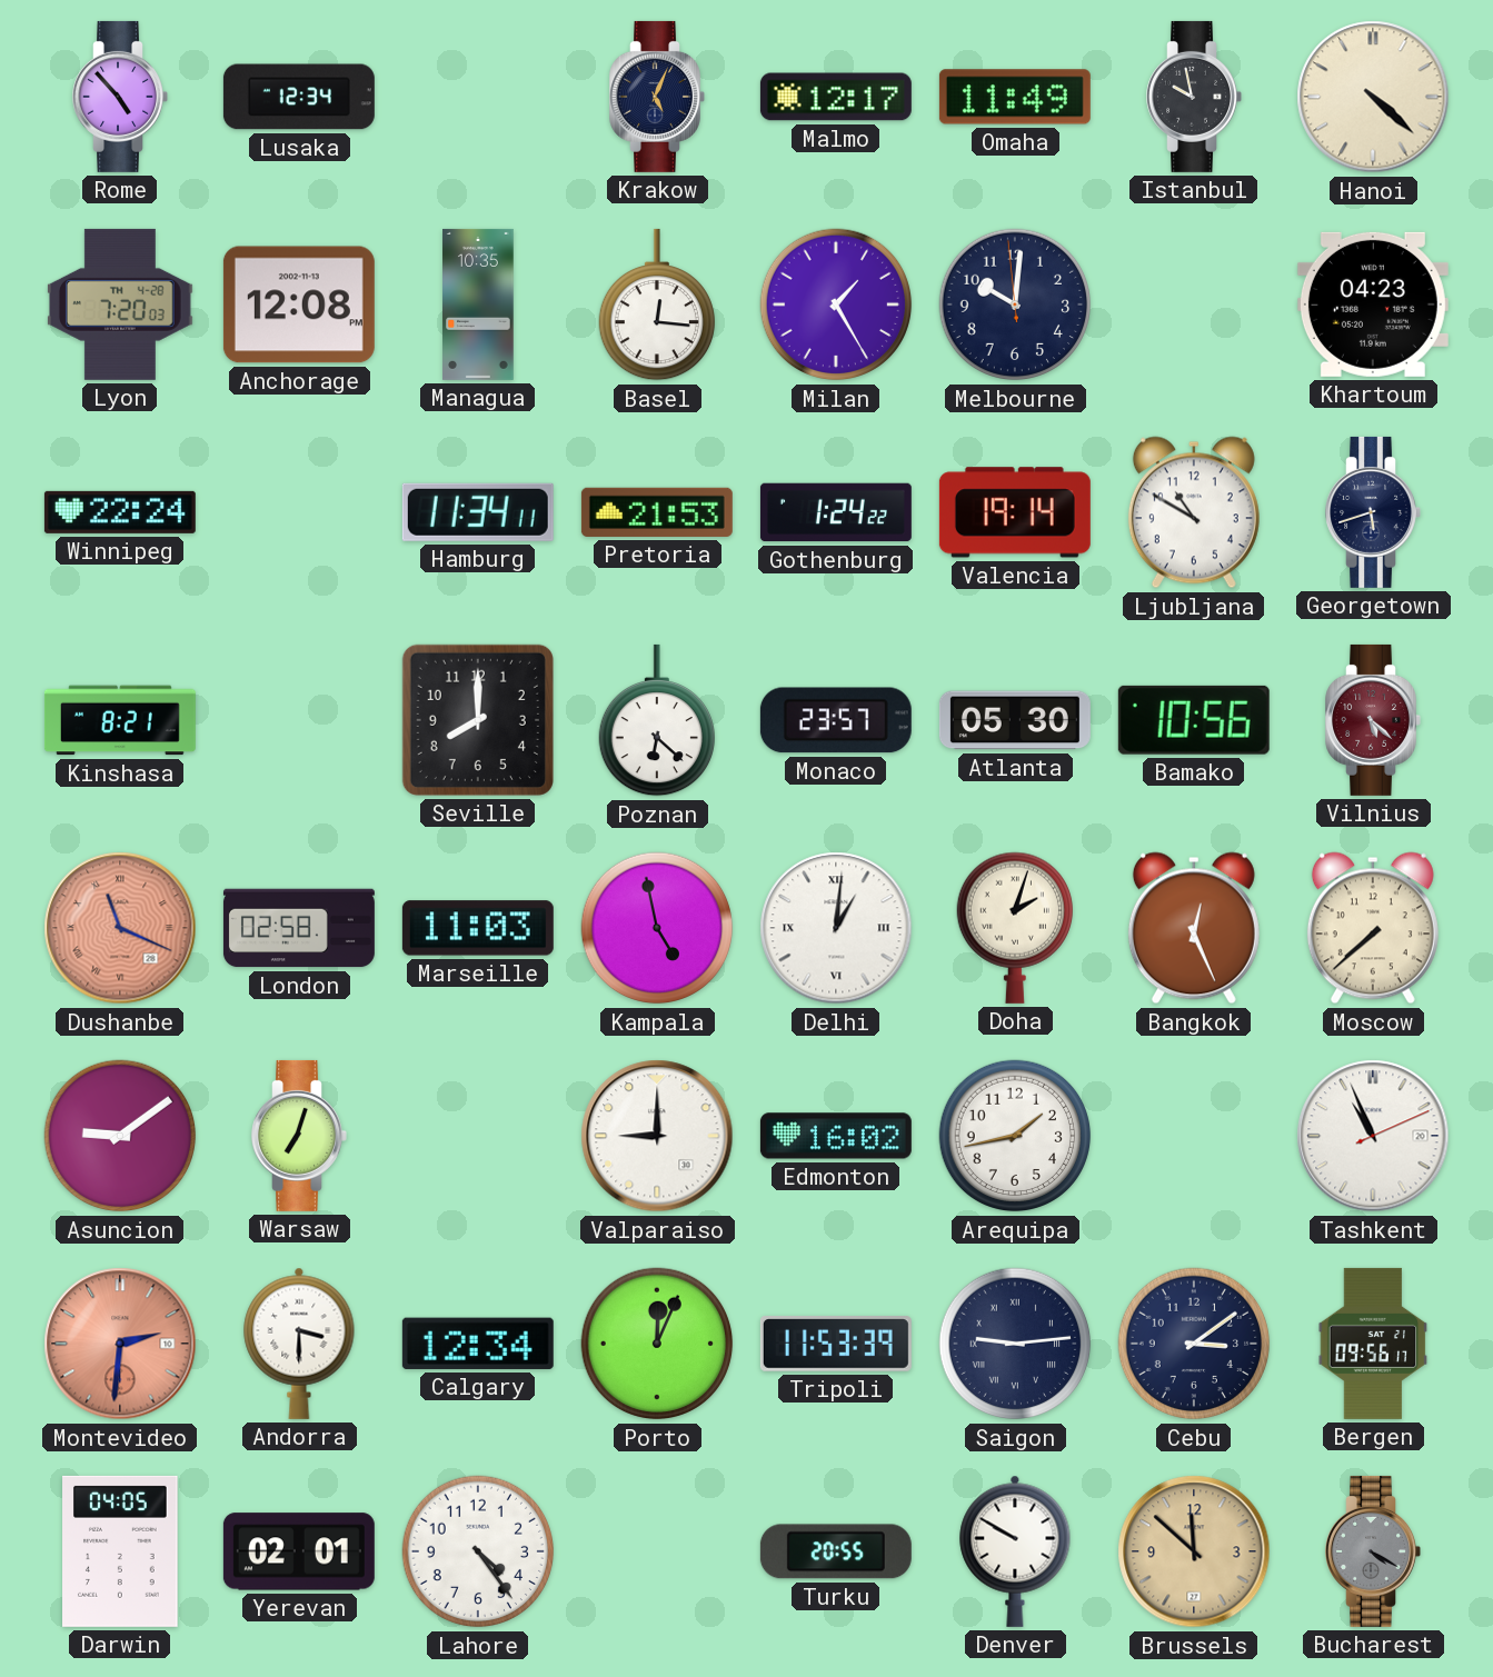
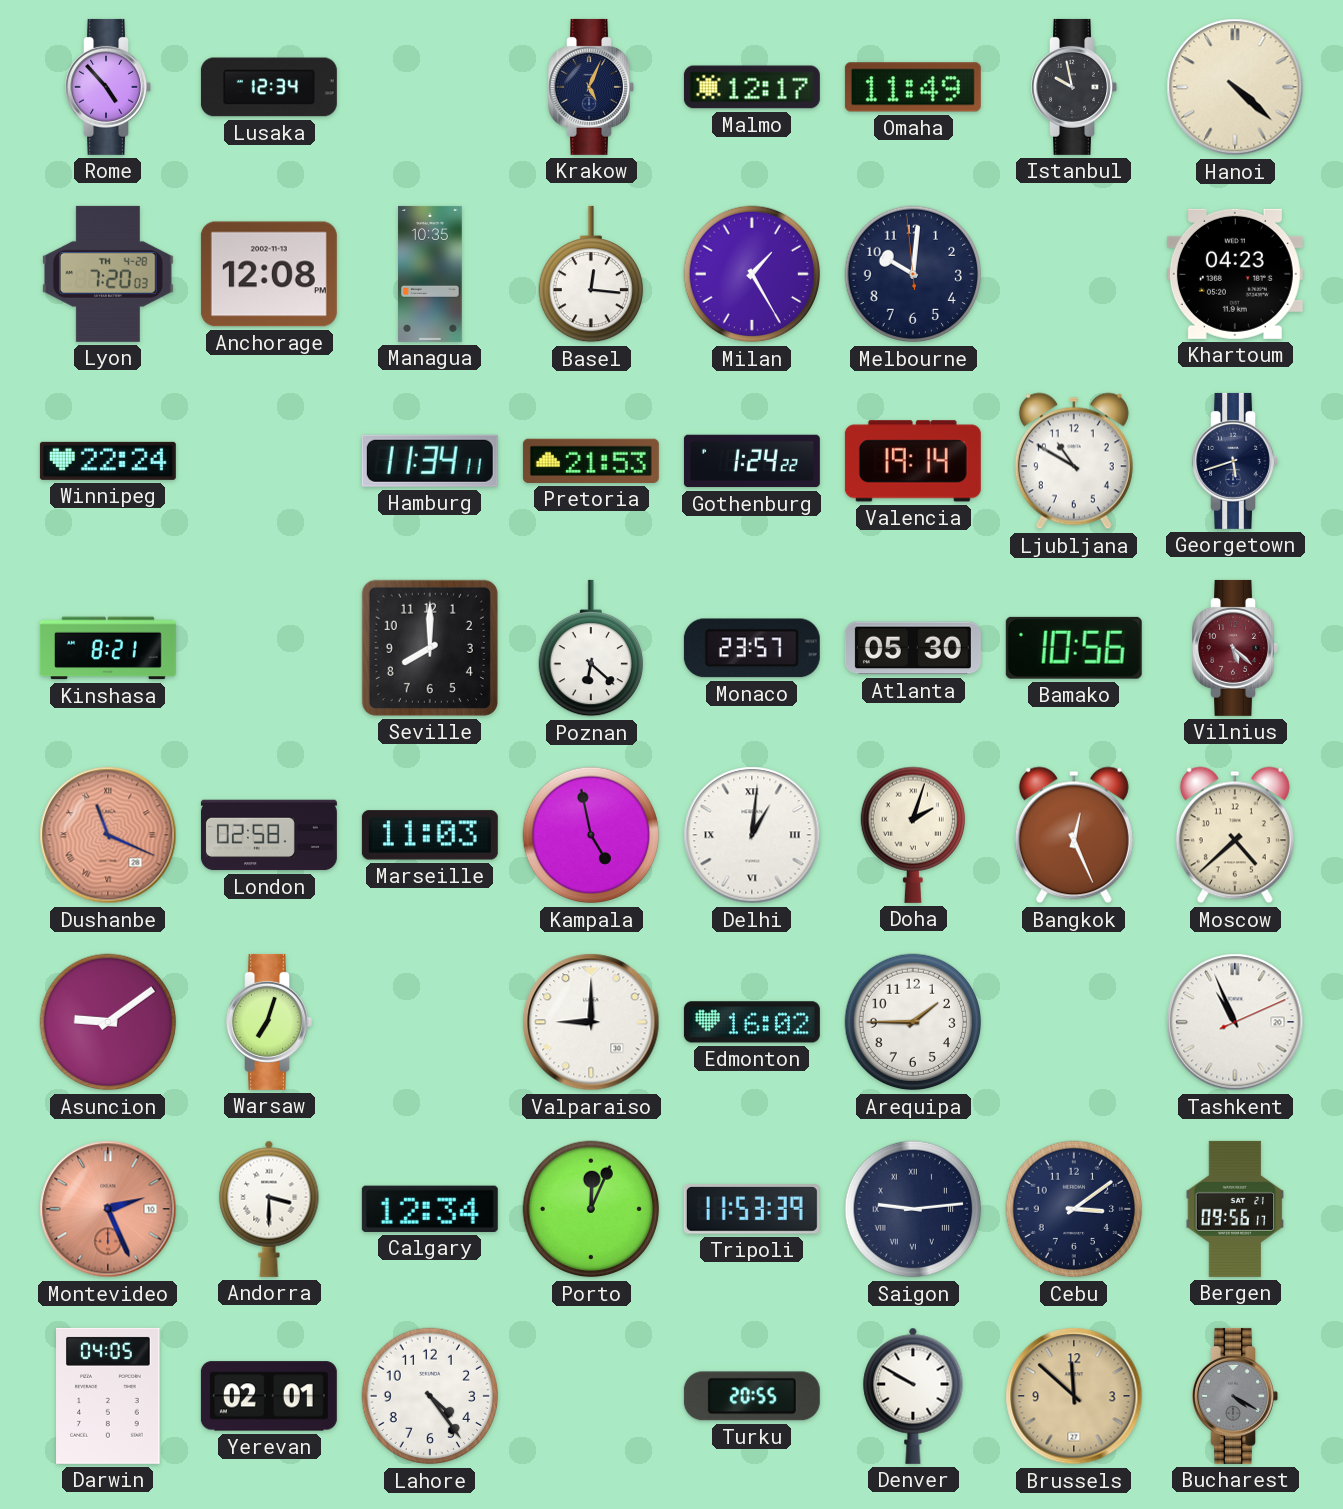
Moscow: 7:38 -> 4:38
Arequipa: 1:43 -> 1:45
Montevideo: 2:31 -> 2:26
